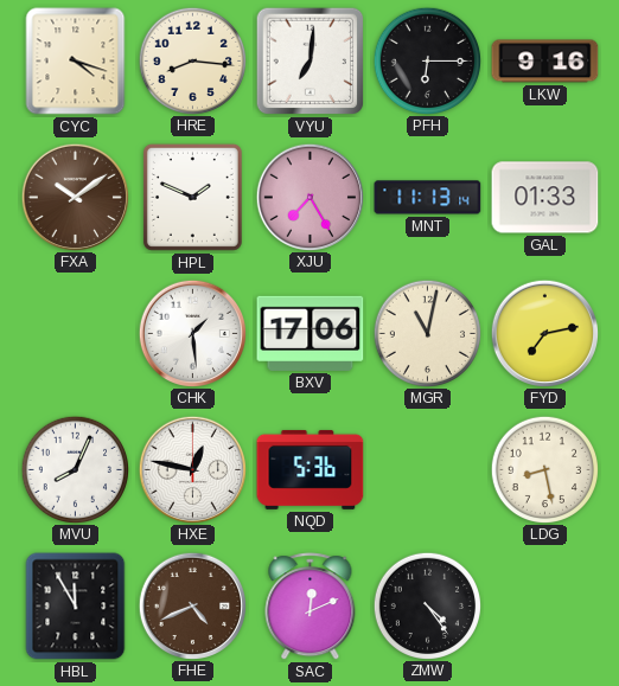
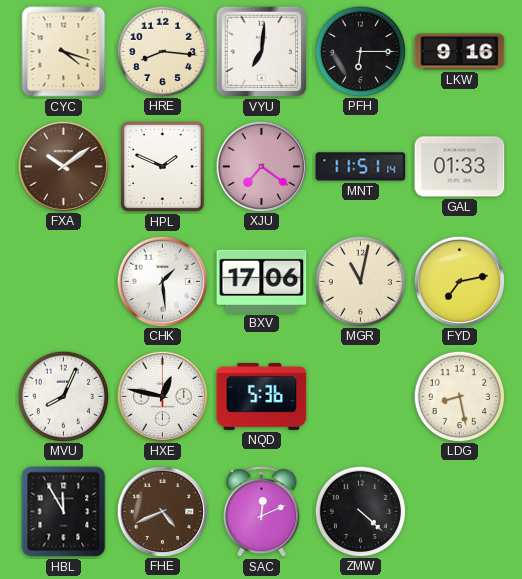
XJU: 7:25 -> 7:21
MNT: 11:13 -> 11:51
ZMW: 4:24 -> 4:22
